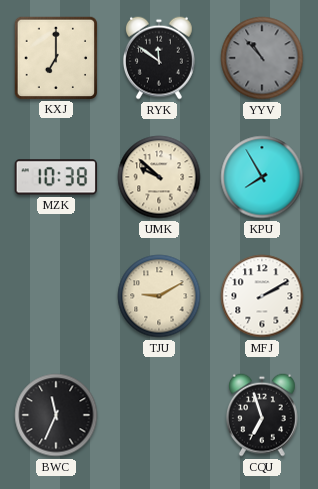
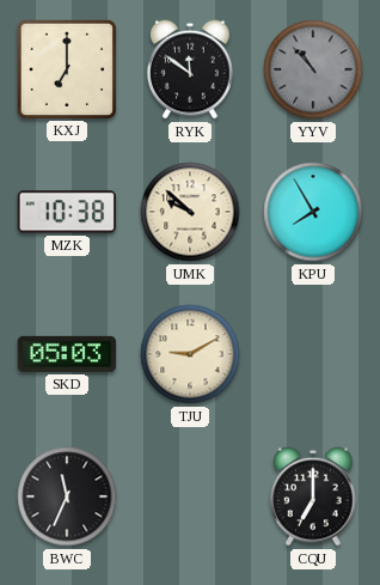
SKD: none -> 05:03
MFJ: 2:10 -> none
CQU: 6:57 -> 7:00
